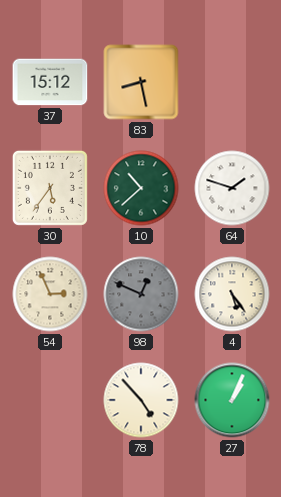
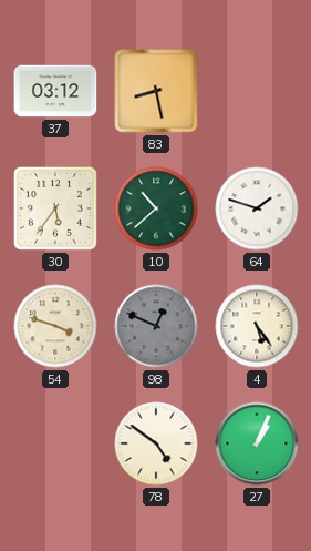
37: 15:12 -> 03:12
54: 2:56 -> 3:48
78: 4:53 -> 4:51
